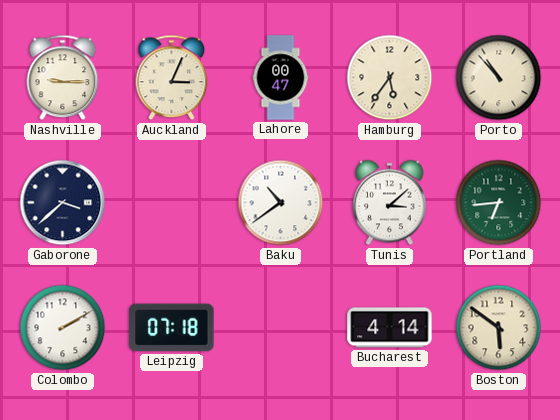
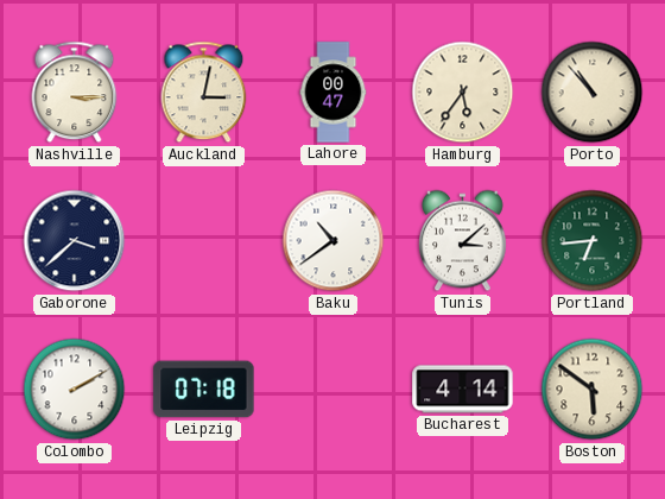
Nashville: 9:15 -> 3:15
Auckland: 3:04 -> 3:02
